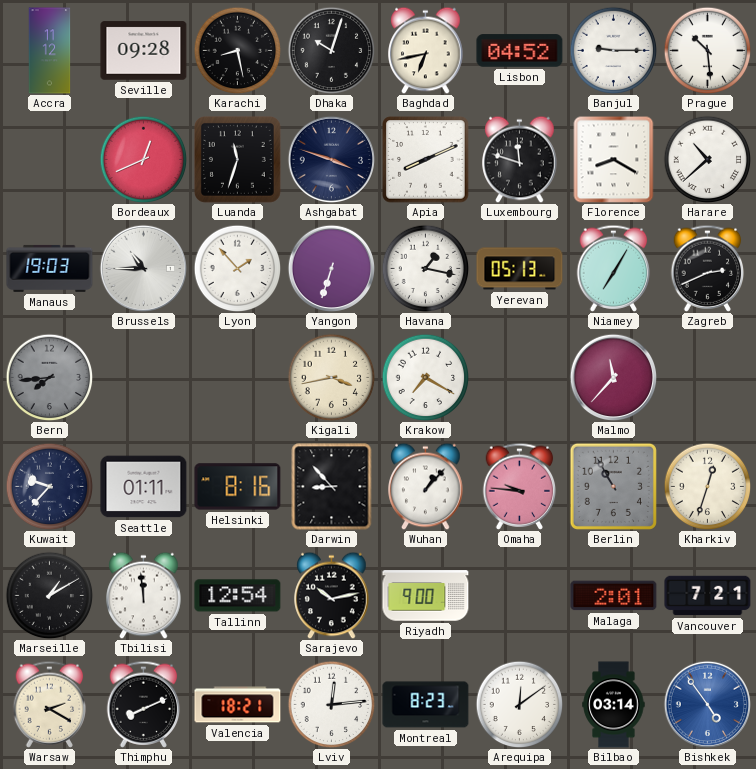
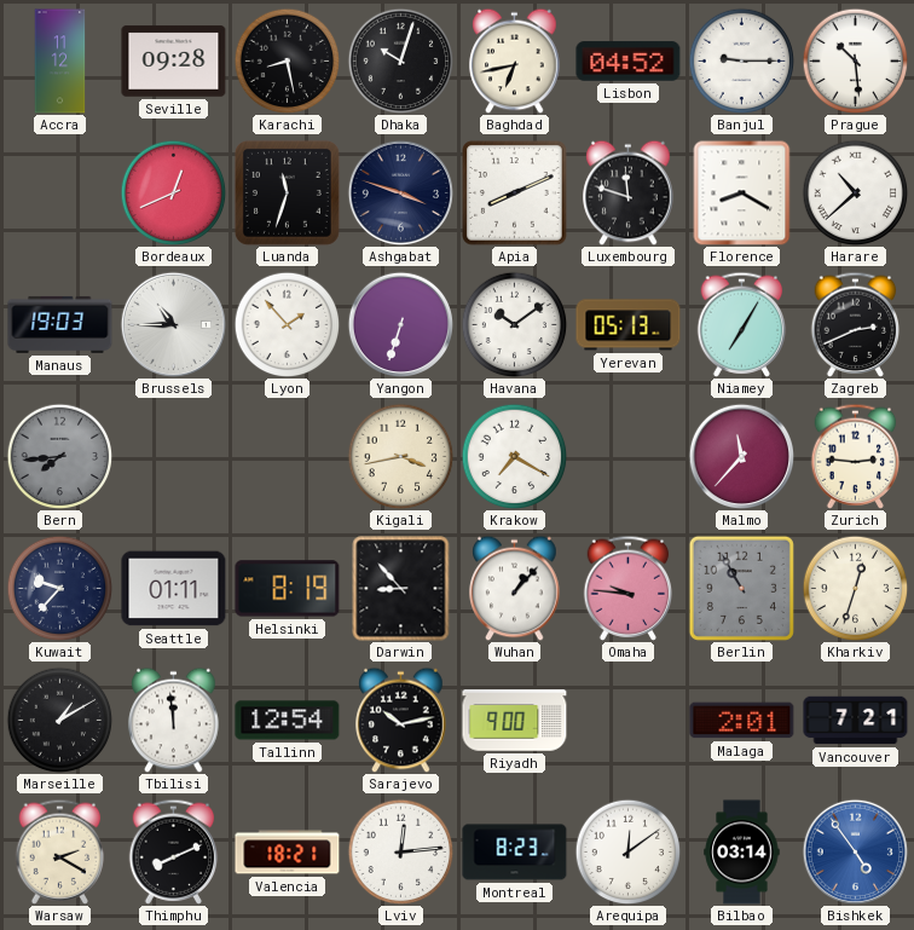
Havana: 1:17 -> 10:09
Zurich: none -> 2:46
Helsinki: 8:16 -> 8:19
